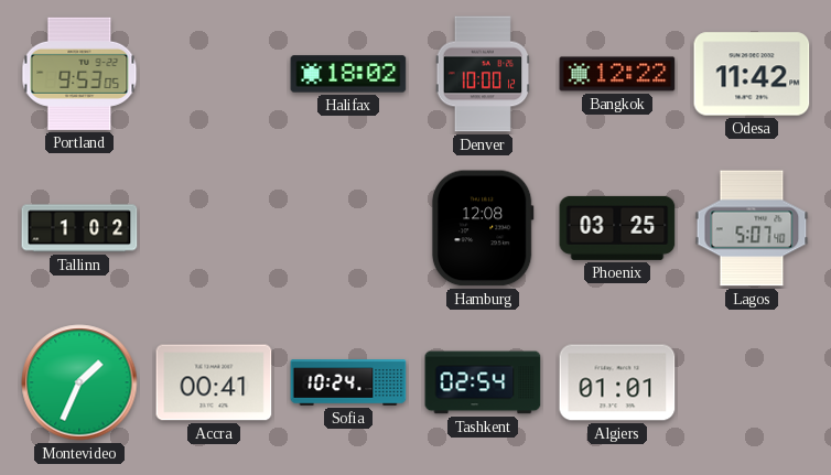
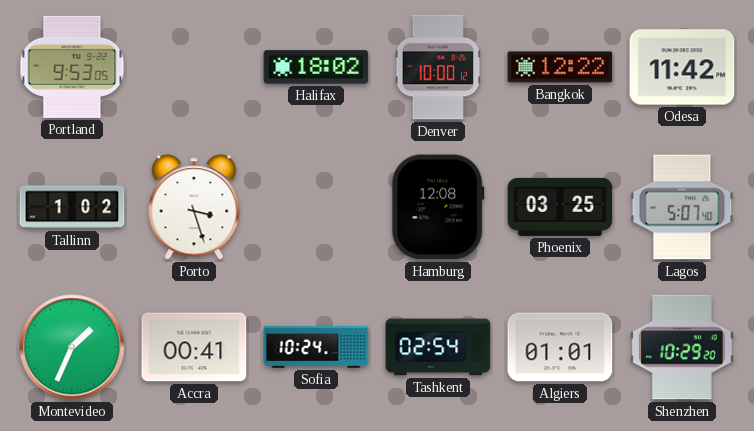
Porto: none -> 3:27
Shenzhen: none -> 10:29
